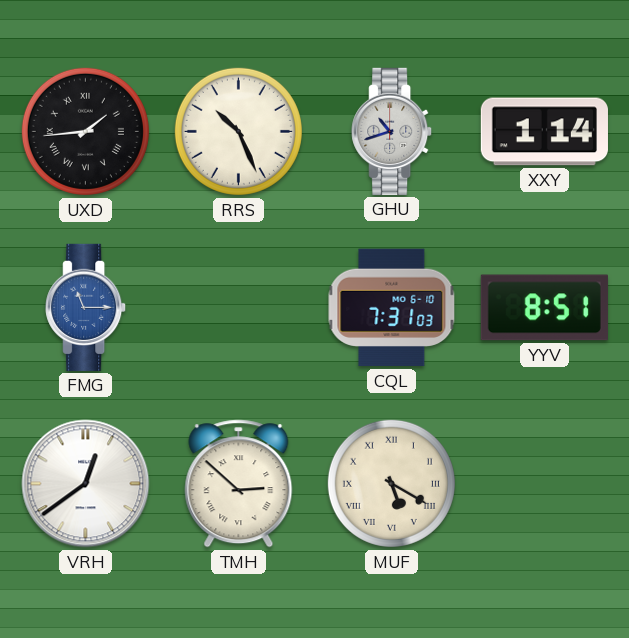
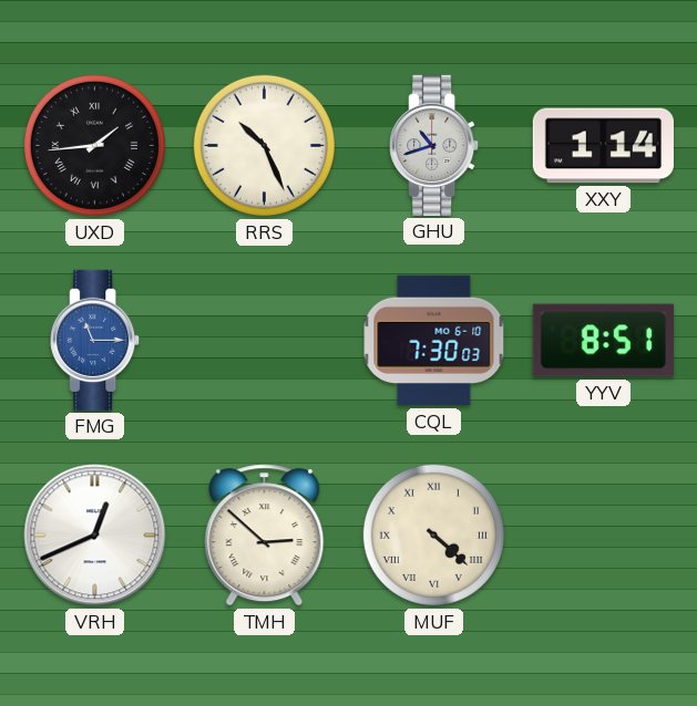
CQL: 7:31 -> 7:30
VRH: 12:39 -> 12:41
MUF: 5:20 -> 4:22
